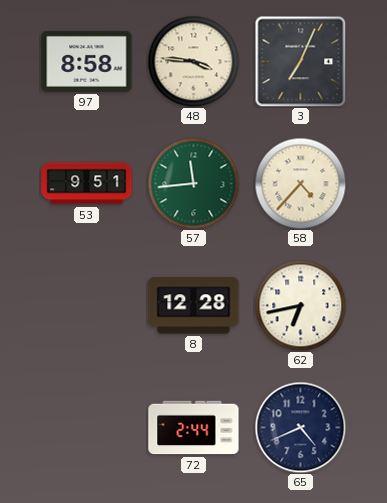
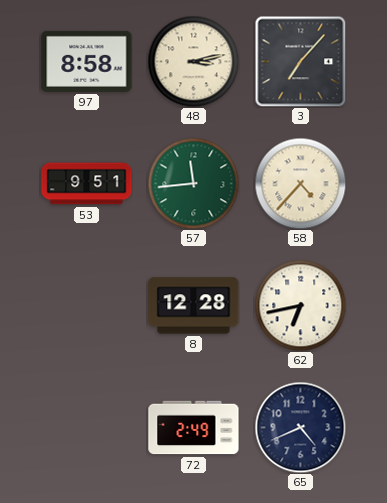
48: 3:46 -> 3:13
3: 7:04 -> 7:07
72: 2:44 -> 2:49
